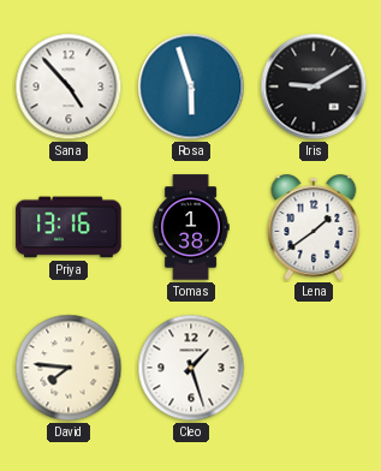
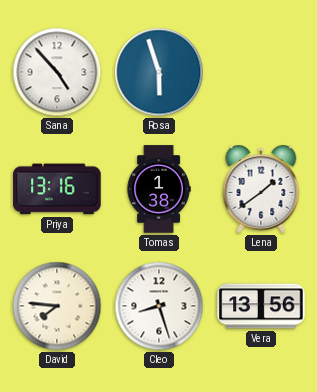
Iris: 9:10 -> none
Cleo: 1:27 -> 8:27
Vera: none -> 13:56
